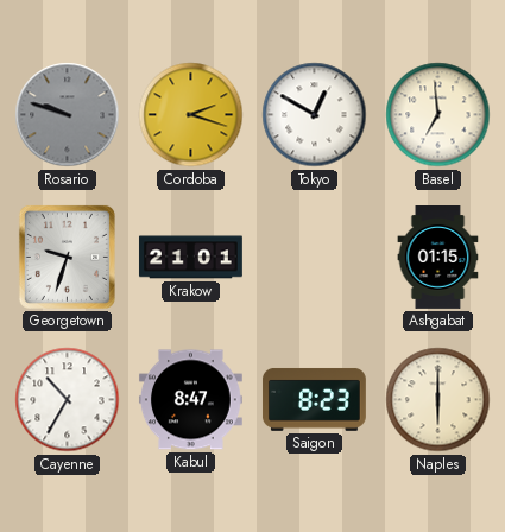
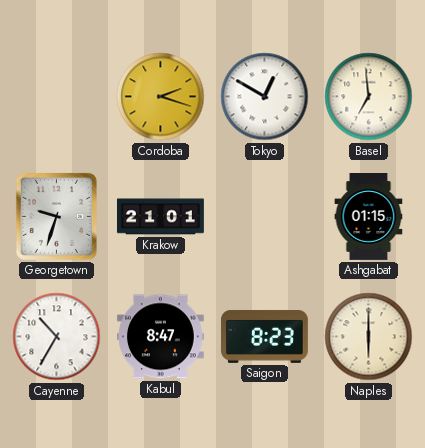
Rosario: 9:48 -> none
